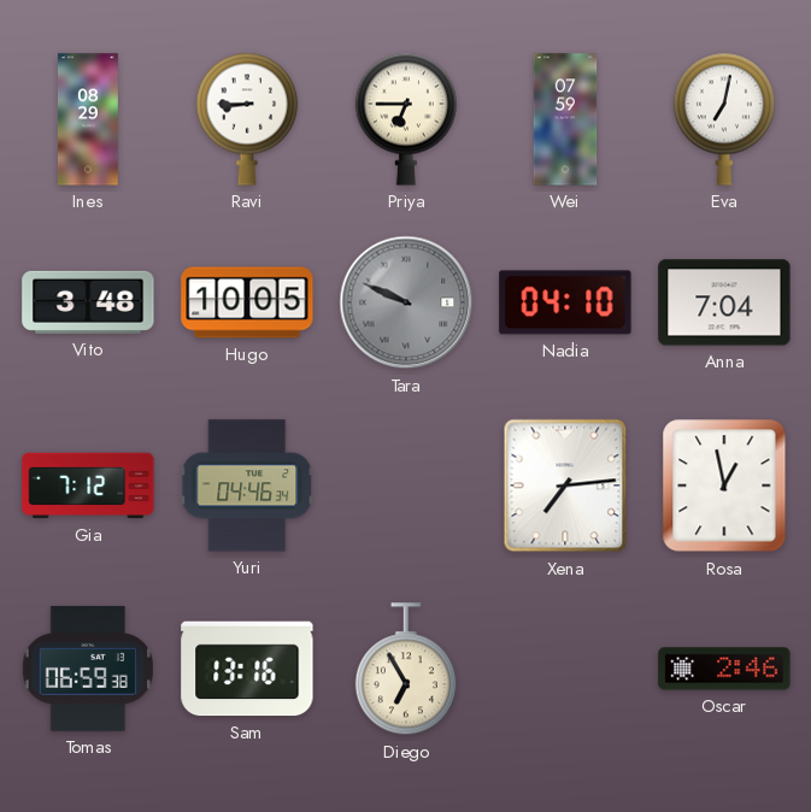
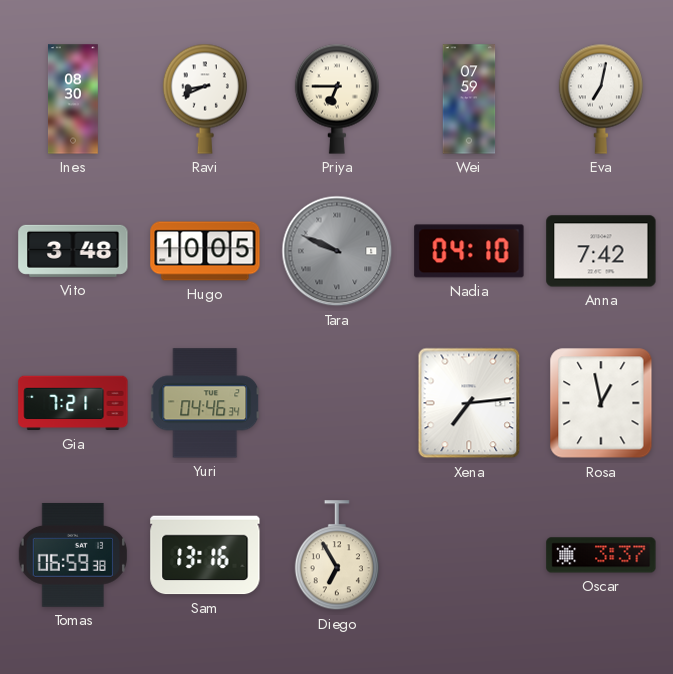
Ines: 08:29 -> 08:30
Ravi: 8:45 -> 8:41
Anna: 7:04 -> 7:42
Gia: 7:12 -> 7:21
Oscar: 2:46 -> 3:37
